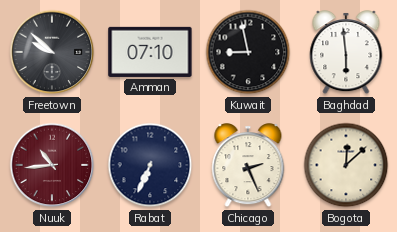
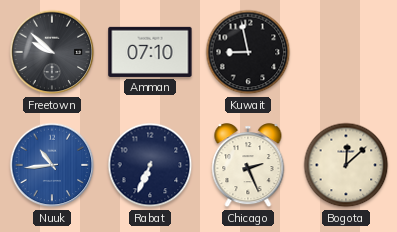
Baghdad: 5:59 -> none
Nuuk dial: burgundy -> blue
